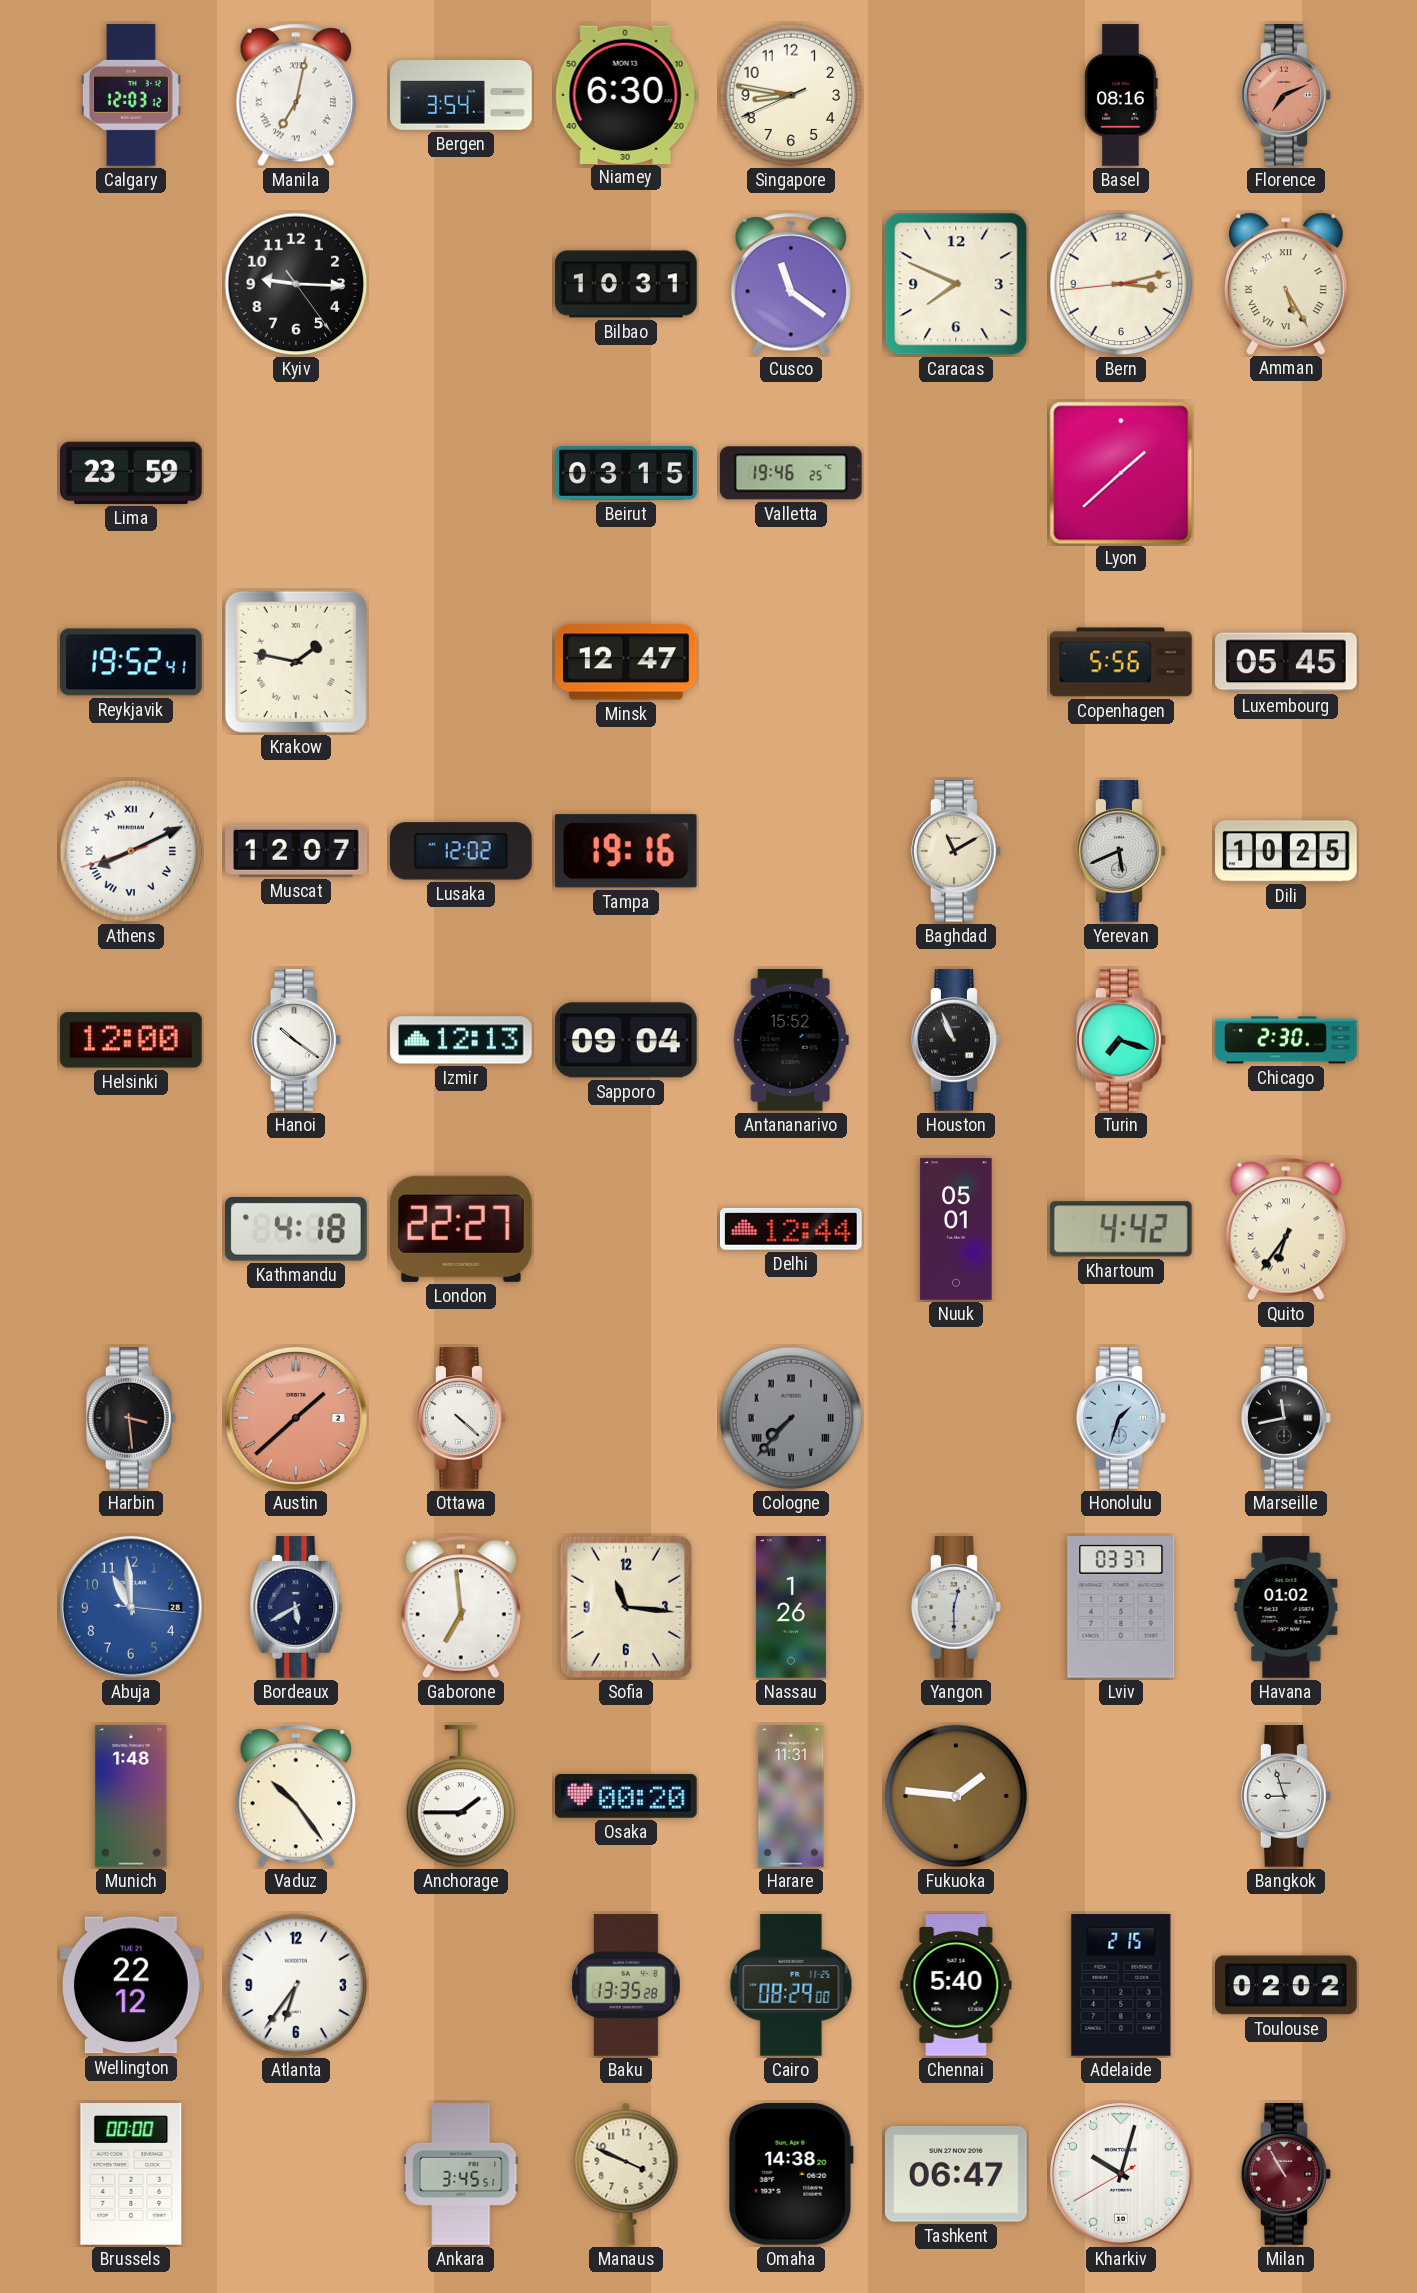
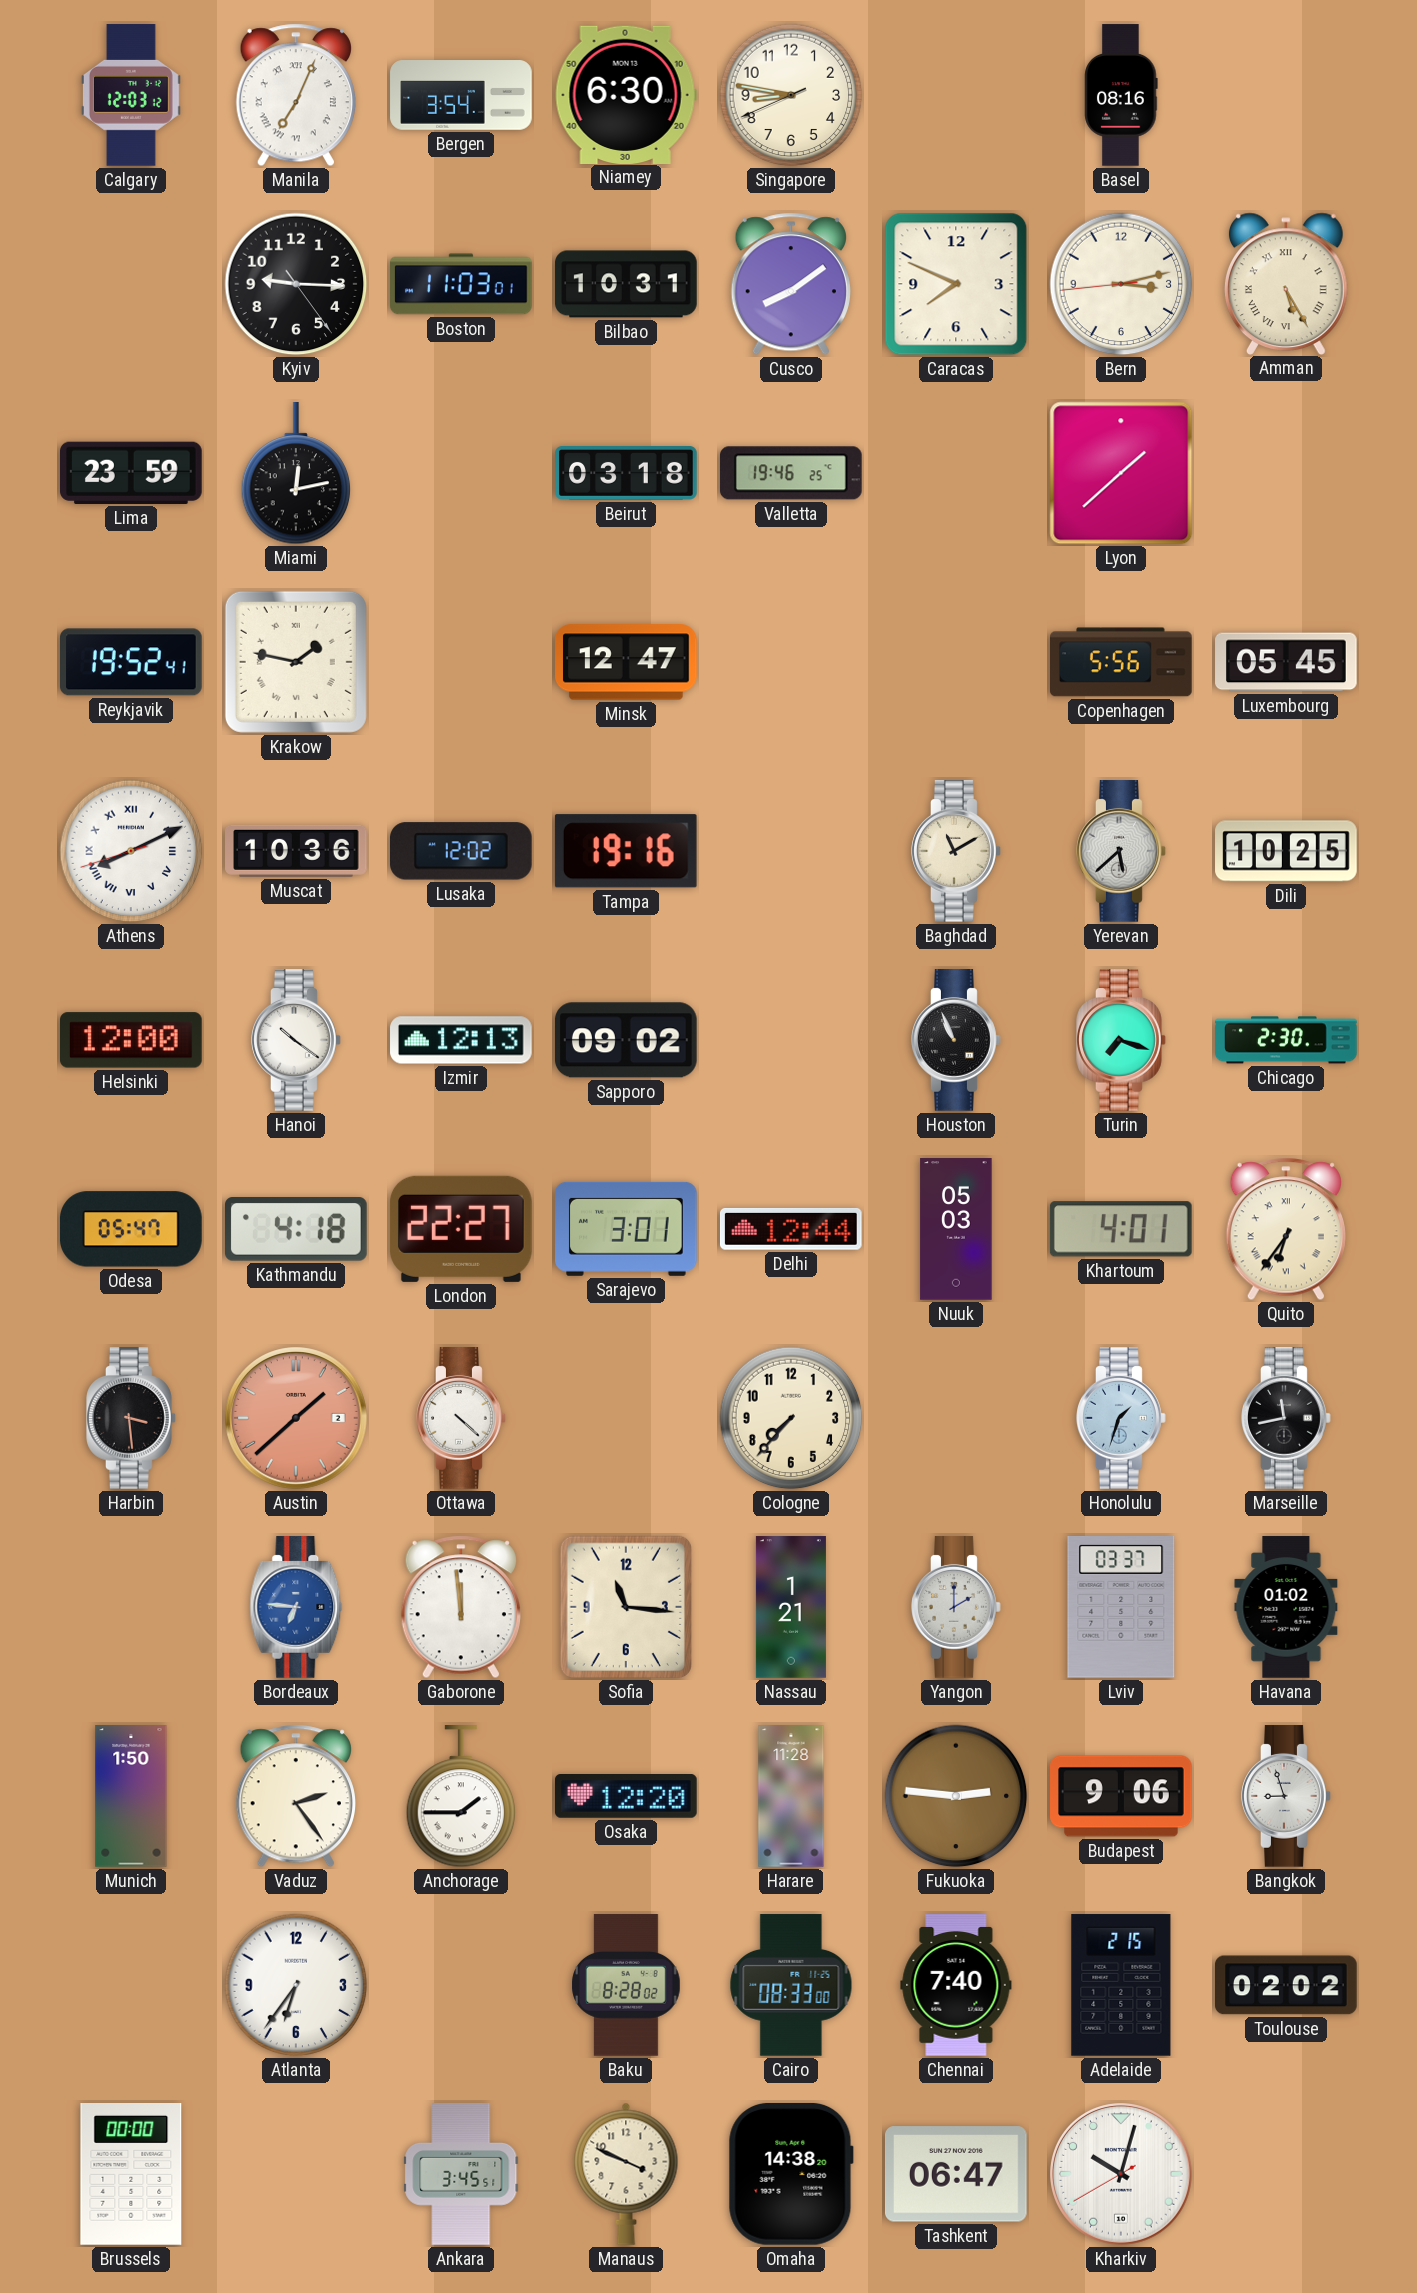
Manila: 7:02 -> 7:04
Florence: 7:11 -> none
Boston: none -> 11:03
Cusco: 11:21 -> 8:09
Miami: none -> 12:13
Beirut: 03:15 -> 03:18
Muscat: 12:07 -> 10:36
Yerevan: 5:41 -> 5:38
Sapporo: 09:04 -> 09:02
Antananarivo: 15:52 -> none
Odesa: none -> 05:47
Sarajevo: none -> 3:01
Nuuk: 05:01 -> 05:03
Khartoum: 4:42 -> 4:01
Cologne dial: grey -> cream
Cologne numerals: Roman -> Arabic
Abuja: 10:59 -> none
Bordeaux: 5:40 -> 6:46
Bordeaux dial: navy -> blue
Gaborone: 6:59 -> 11:59
Nassau: 1:26 -> 1:21
Yangon: 12:30 -> 2:00
Munich: 1:48 -> 1:50
Vaduz: 10:24 -> 2:24
Osaka: 00:20 -> 12:20
Harare: 11:31 -> 11:28
Fukuoka: 1:46 -> 2:46
Budapest: none -> 9:06
Wellington: 22:12 -> none
Baku: 13:35 -> 8:28
Cairo: 08:29 -> 08:33
Chennai: 5:40 -> 7:40
Milan: 10:55 -> none
